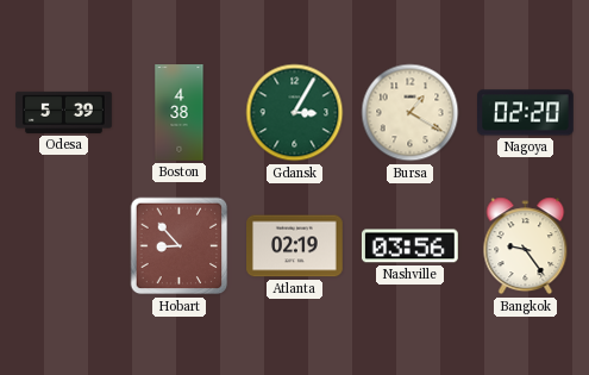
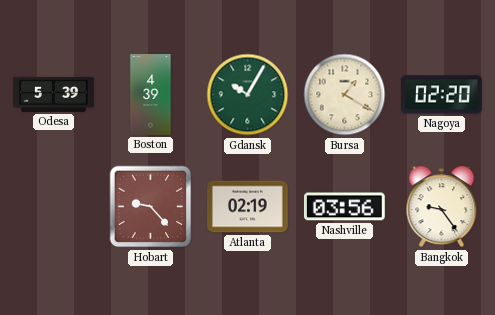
Boston: 4:38 -> 4:39
Gdansk: 3:05 -> 10:05
Hobart: 8:53 -> 9:23
